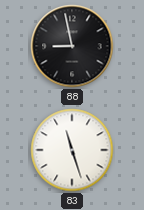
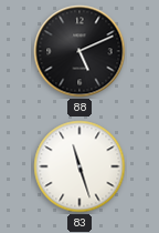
88: 8:58 -> 5:11
